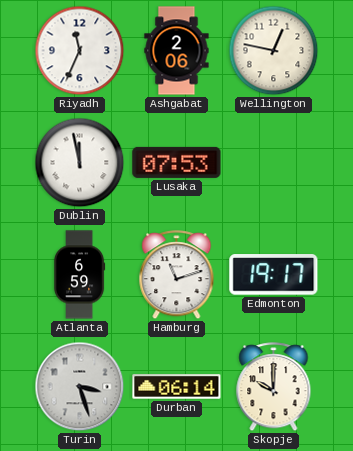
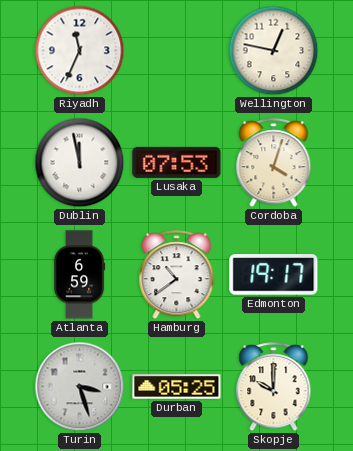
Ashgabat: 2:06 -> none
Cordoba: none -> 4:03
Hamburg: 11:12 -> 10:39
Durban: 06:14 -> 05:25
